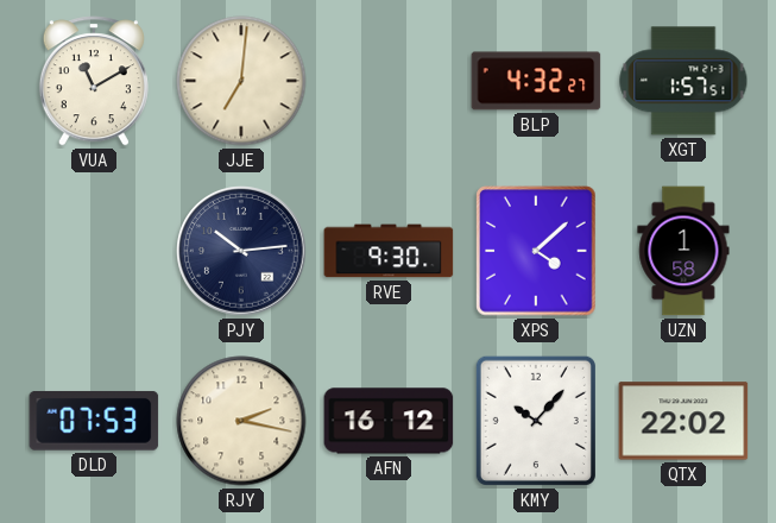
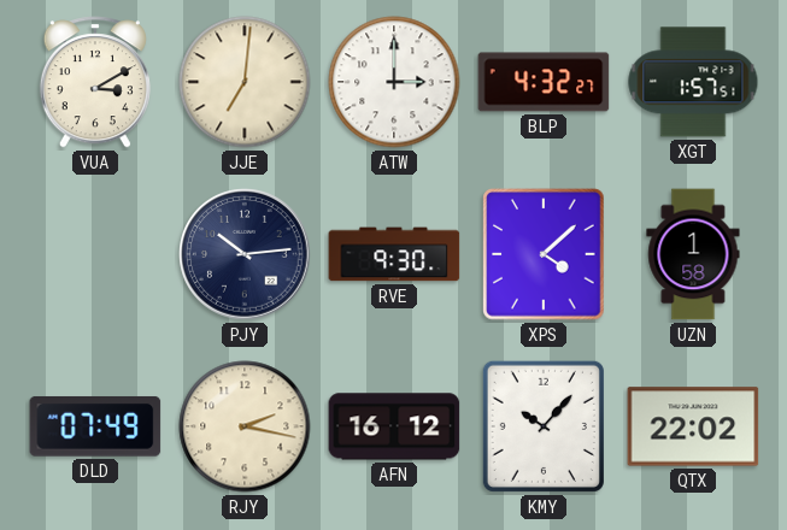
VUA: 11:10 -> 3:10
ATW: none -> 3:00
DLD: 07:53 -> 07:49
